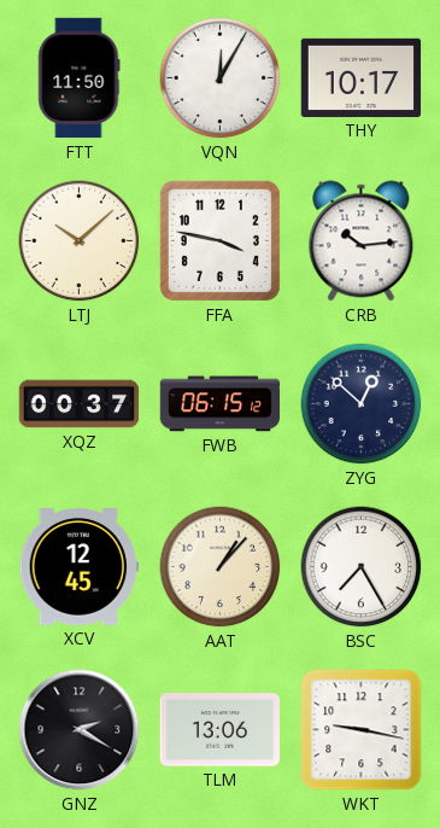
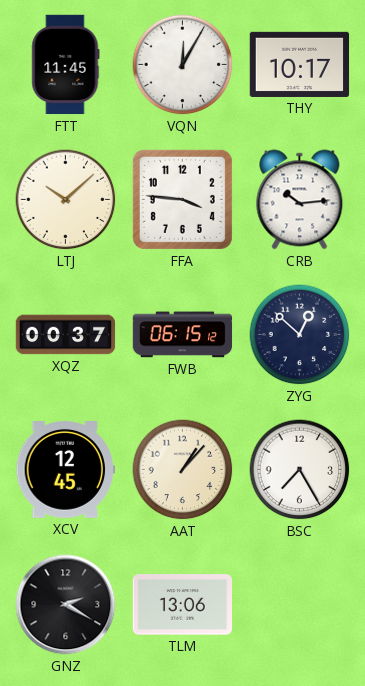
FTT: 11:50 -> 11:45
FFA: 3:47 -> 3:46
WKT: 9:17 -> none
